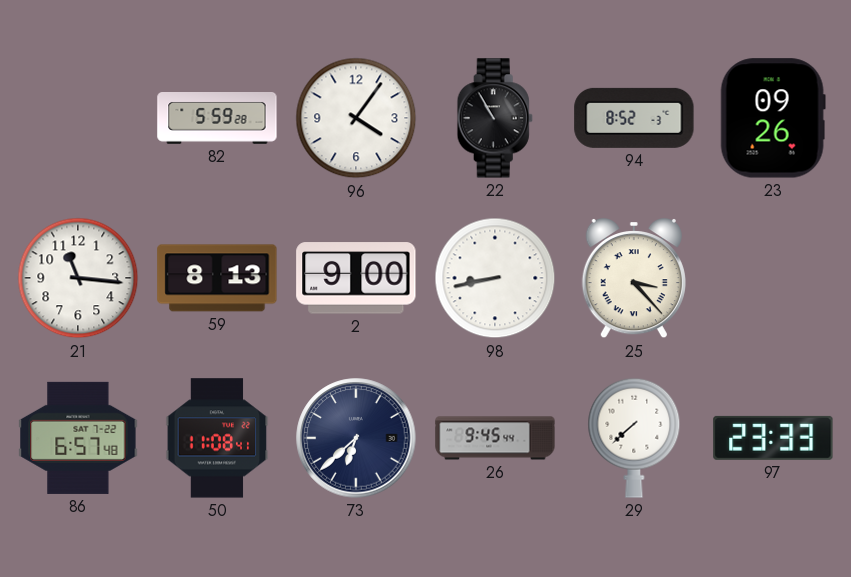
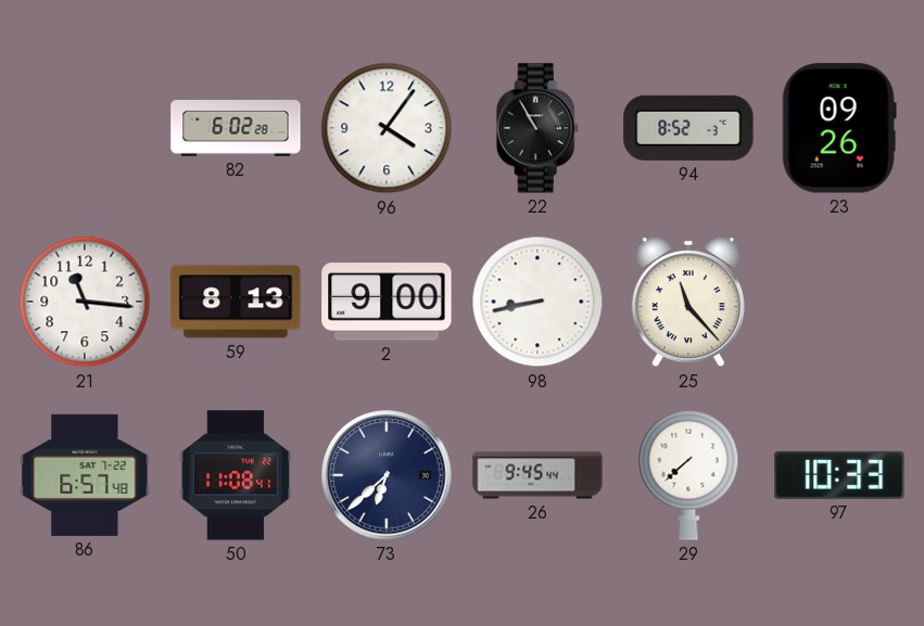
82: 5:59 -> 6:02
25: 3:23 -> 11:23
97: 23:33 -> 10:33
